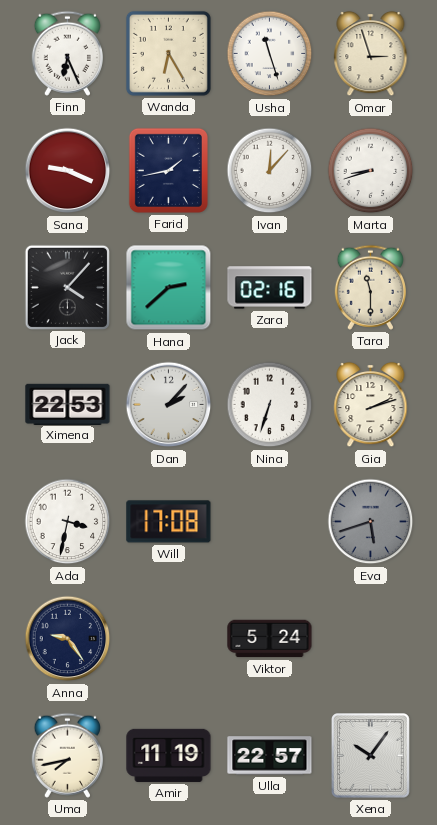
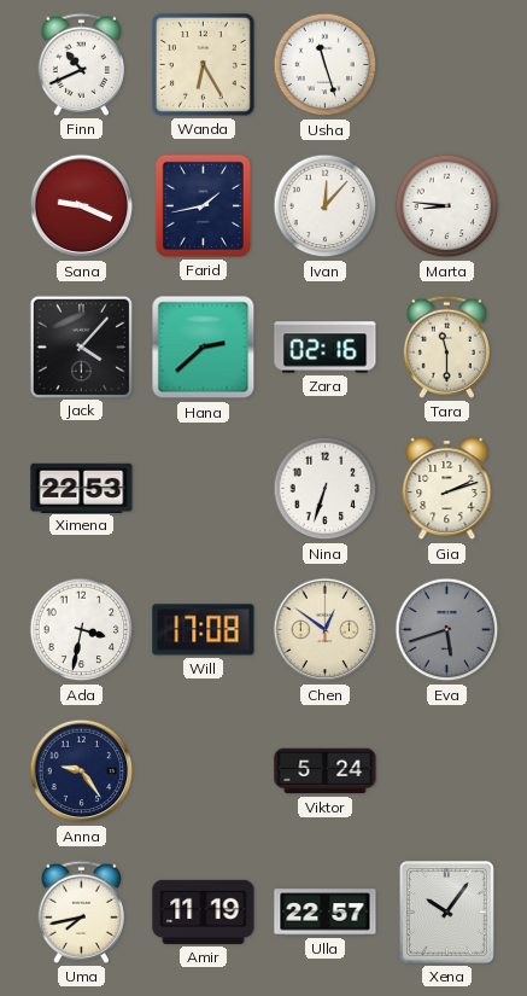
Finn: 6:26 -> 10:41
Omar: 2:57 -> none
Marta: 8:42 -> 8:46
Dan: 2:07 -> none
Chen: none -> 12:51
